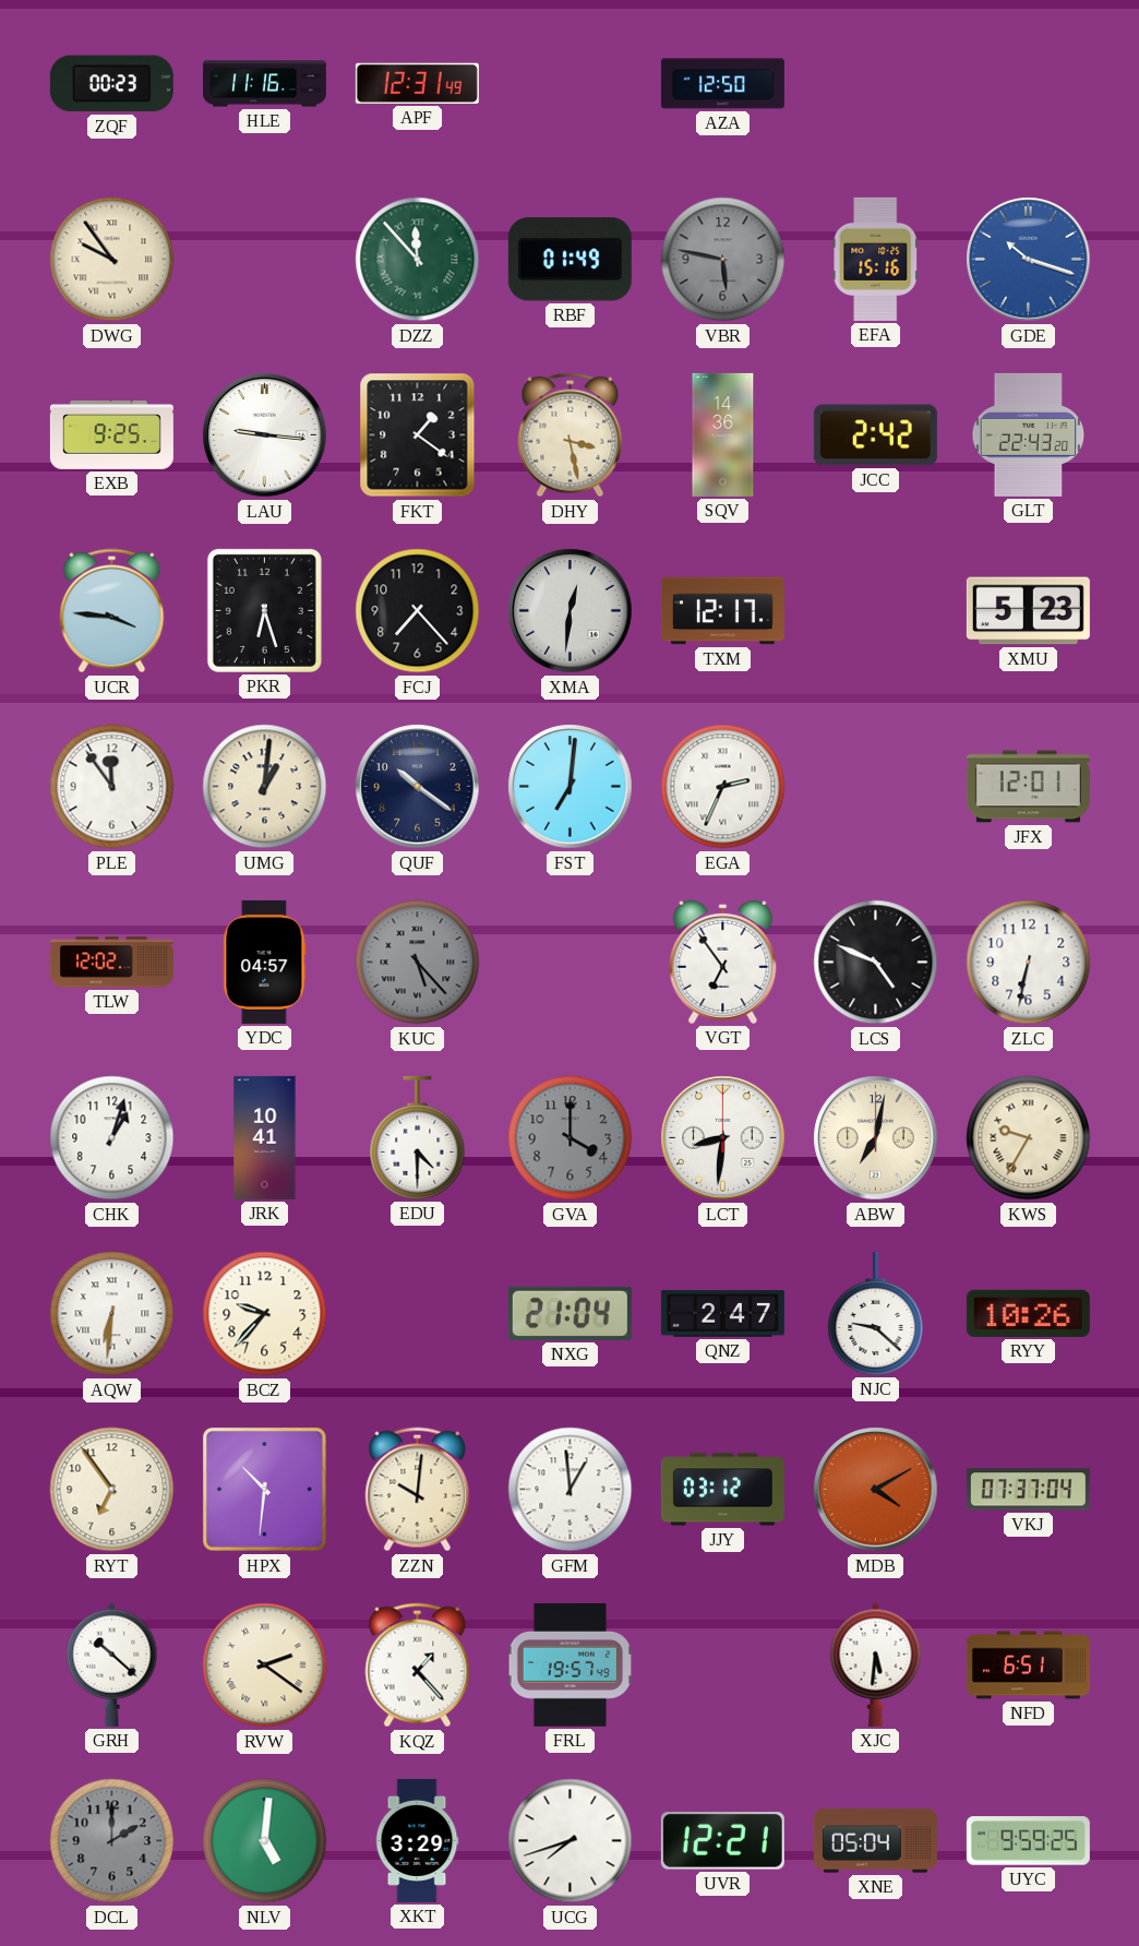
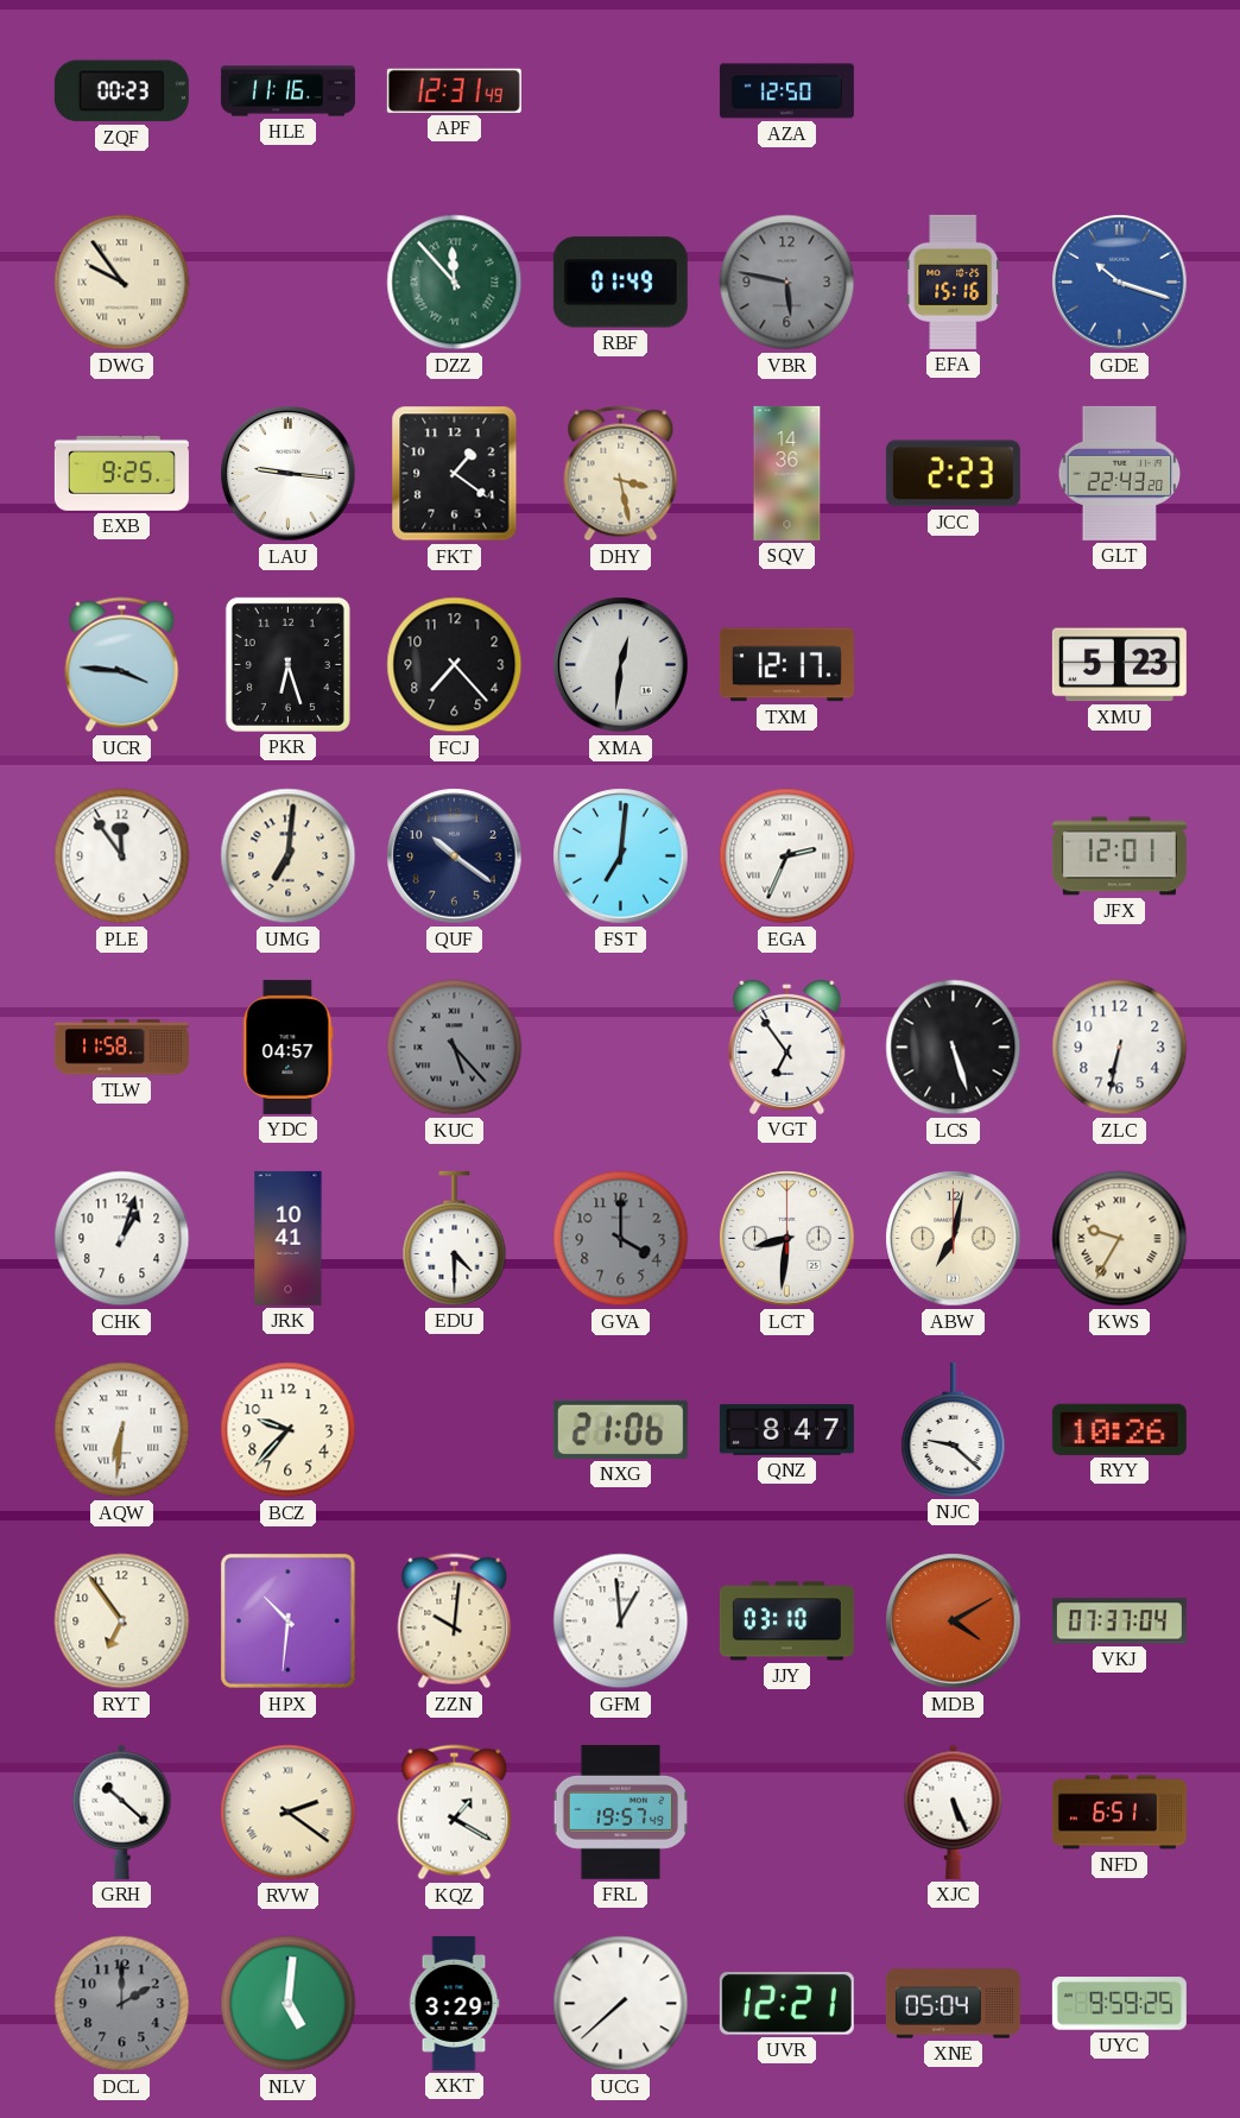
JCC: 2:42 -> 2:23
UMG: 1:01 -> 7:01
TLW: 12:02 -> 11:58
LCS: 4:49 -> 5:27
NXG: 21:04 -> 21:06
QNZ: 2:47 -> 8:47
JJY: 03:12 -> 03:10
KQZ: 1:23 -> 1:20
XJC: 5:31 -> 5:26
UCG: 7:42 -> 7:38
